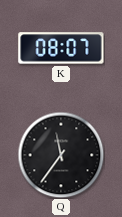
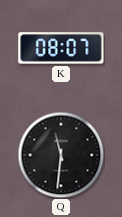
Q: 11:36 -> 11:31
